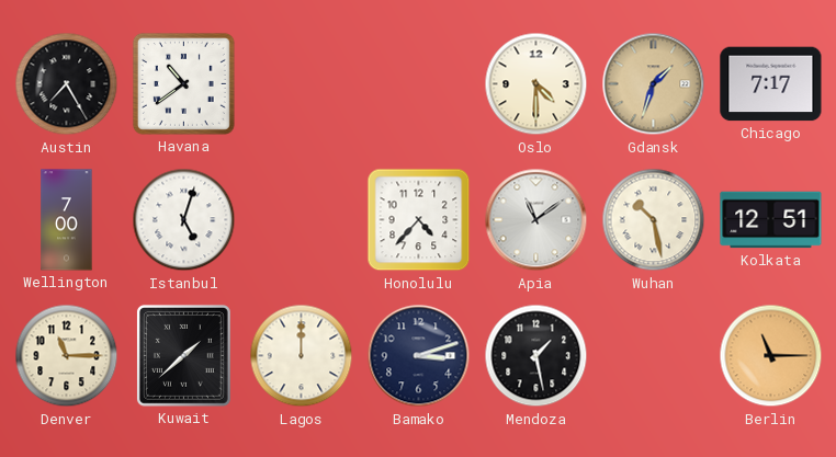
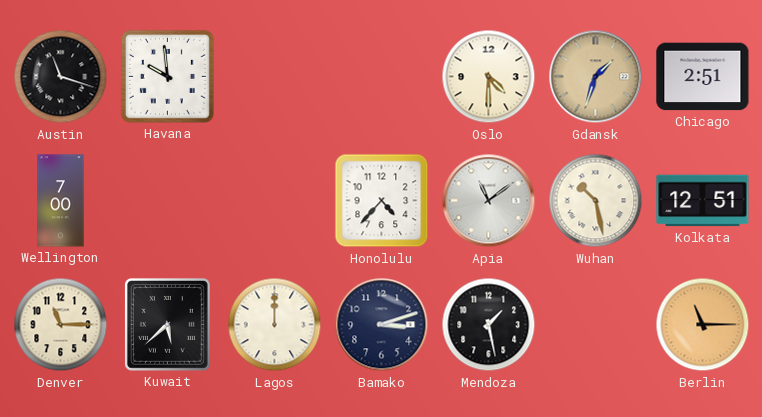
Austin: 7:25 -> 11:18
Havana: 10:39 -> 9:59
Chicago: 7:17 -> 2:51
Istanbul: 5:03 -> none
Kuwait: 1:38 -> 5:38
